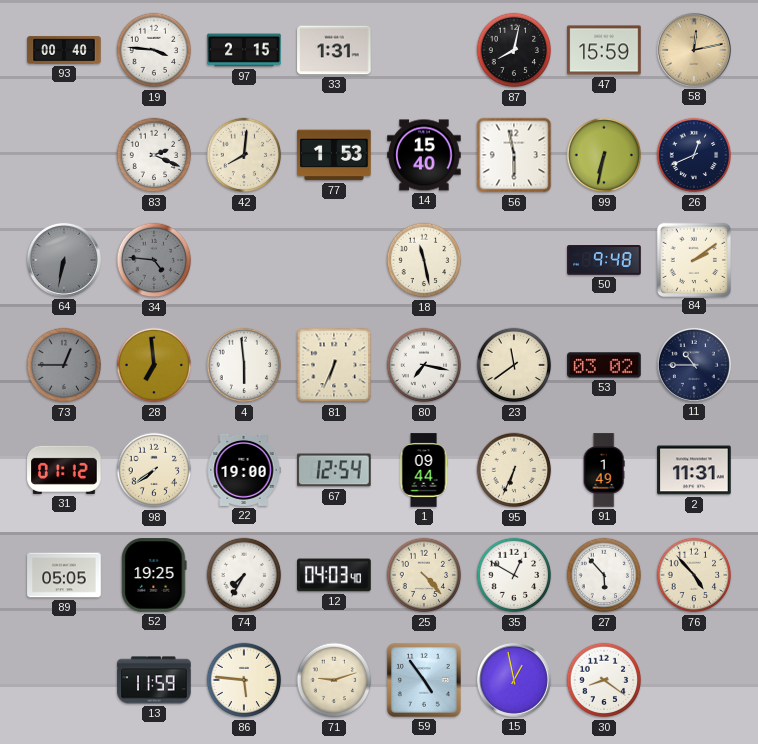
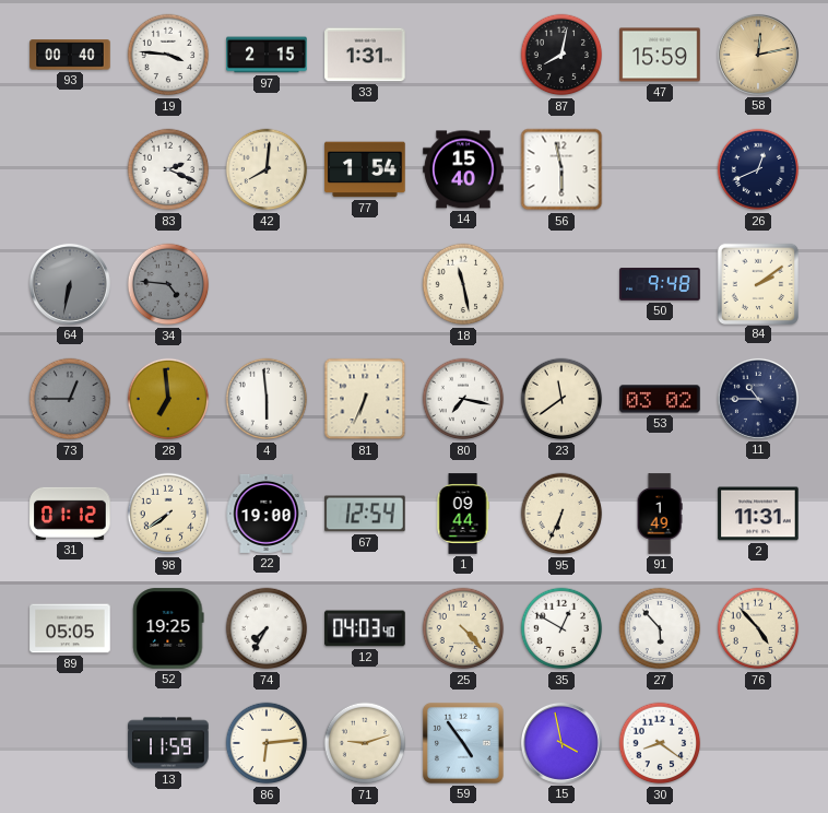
77: 1:53 -> 1:54
99: 6:32 -> none
86: 5:46 -> 6:14
15: 12:58 -> 3:58
